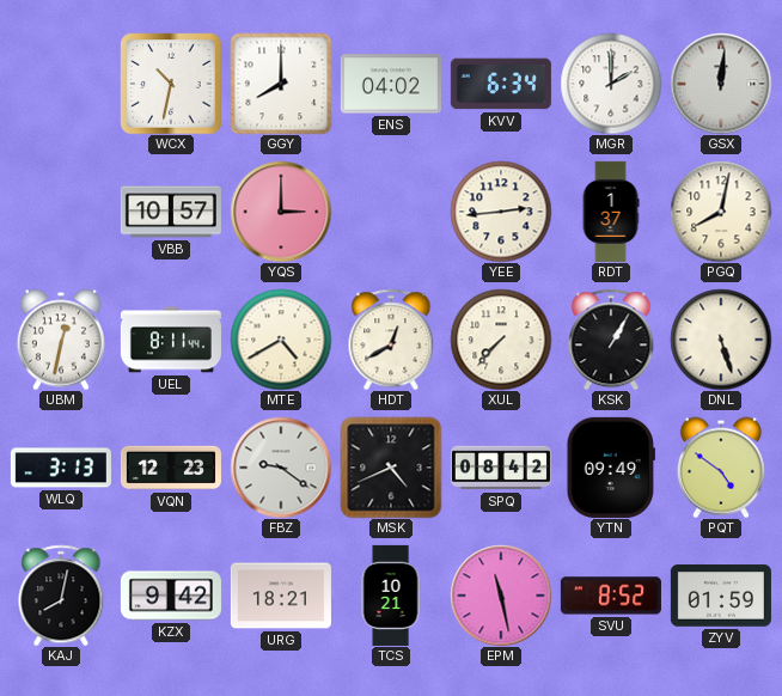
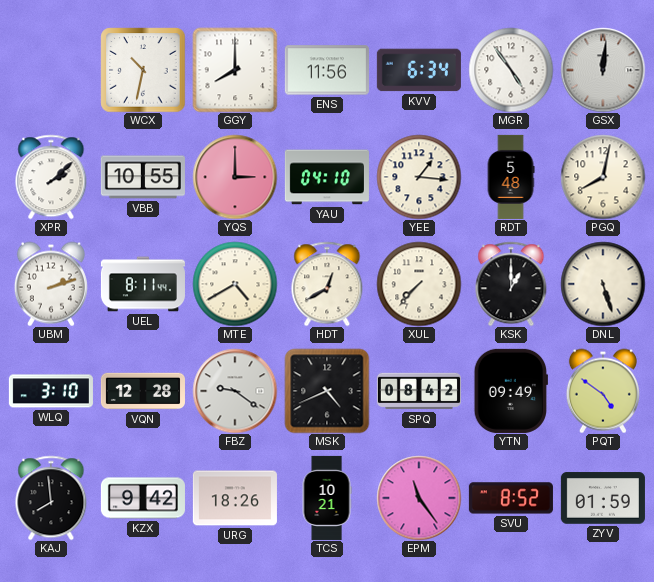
ENS: 04:02 -> 11:56
MGR: 2:00 -> 4:54
XPR: none -> 2:08
VBB: 10:57 -> 10:55
YAU: none -> 04:10
YEE: 2:44 -> 1:16
RDT: 1:37 -> 5:48
UBM: 12:32 -> 2:12
KSK: 1:05 -> 1:00
WLQ: 3:13 -> 3:10
VQN: 12:23 -> 12:28
KAJ: 8:02 -> 7:59
URG: 18:21 -> 18:26
EPM: 11:28 -> 11:24
